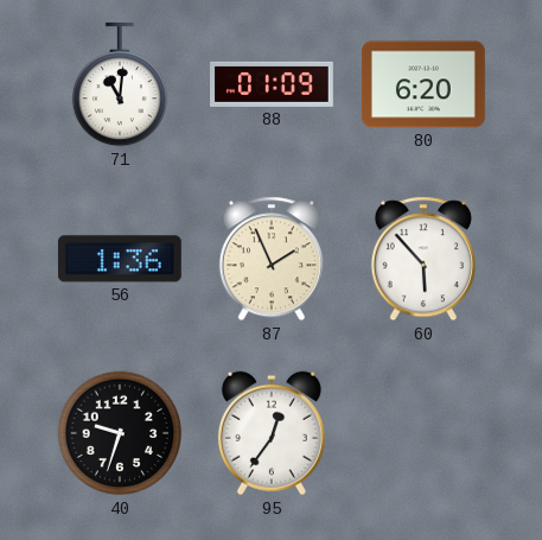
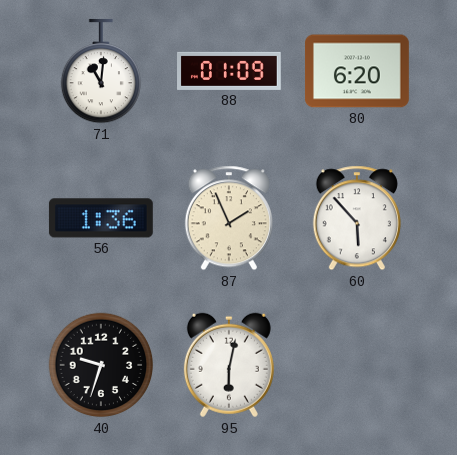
95: 12:36 -> 6:02
